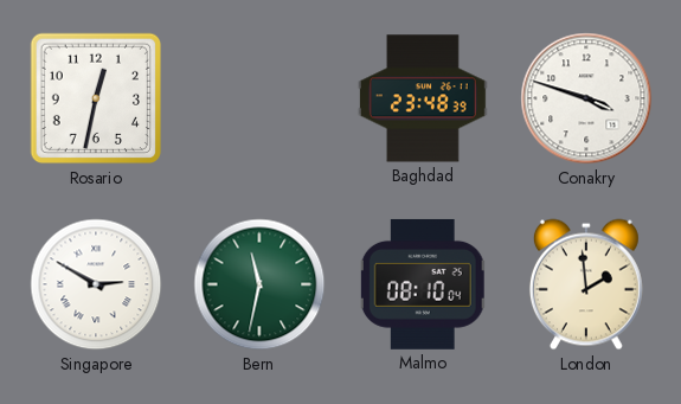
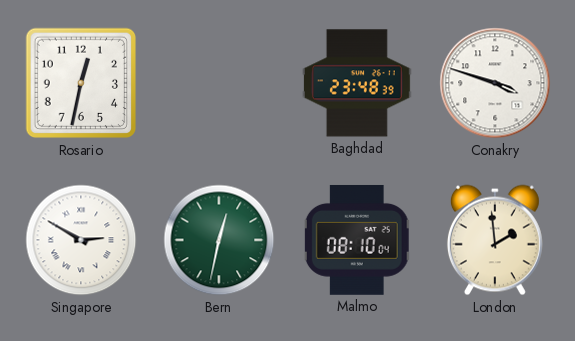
Bern: 11:32 -> 12:32
